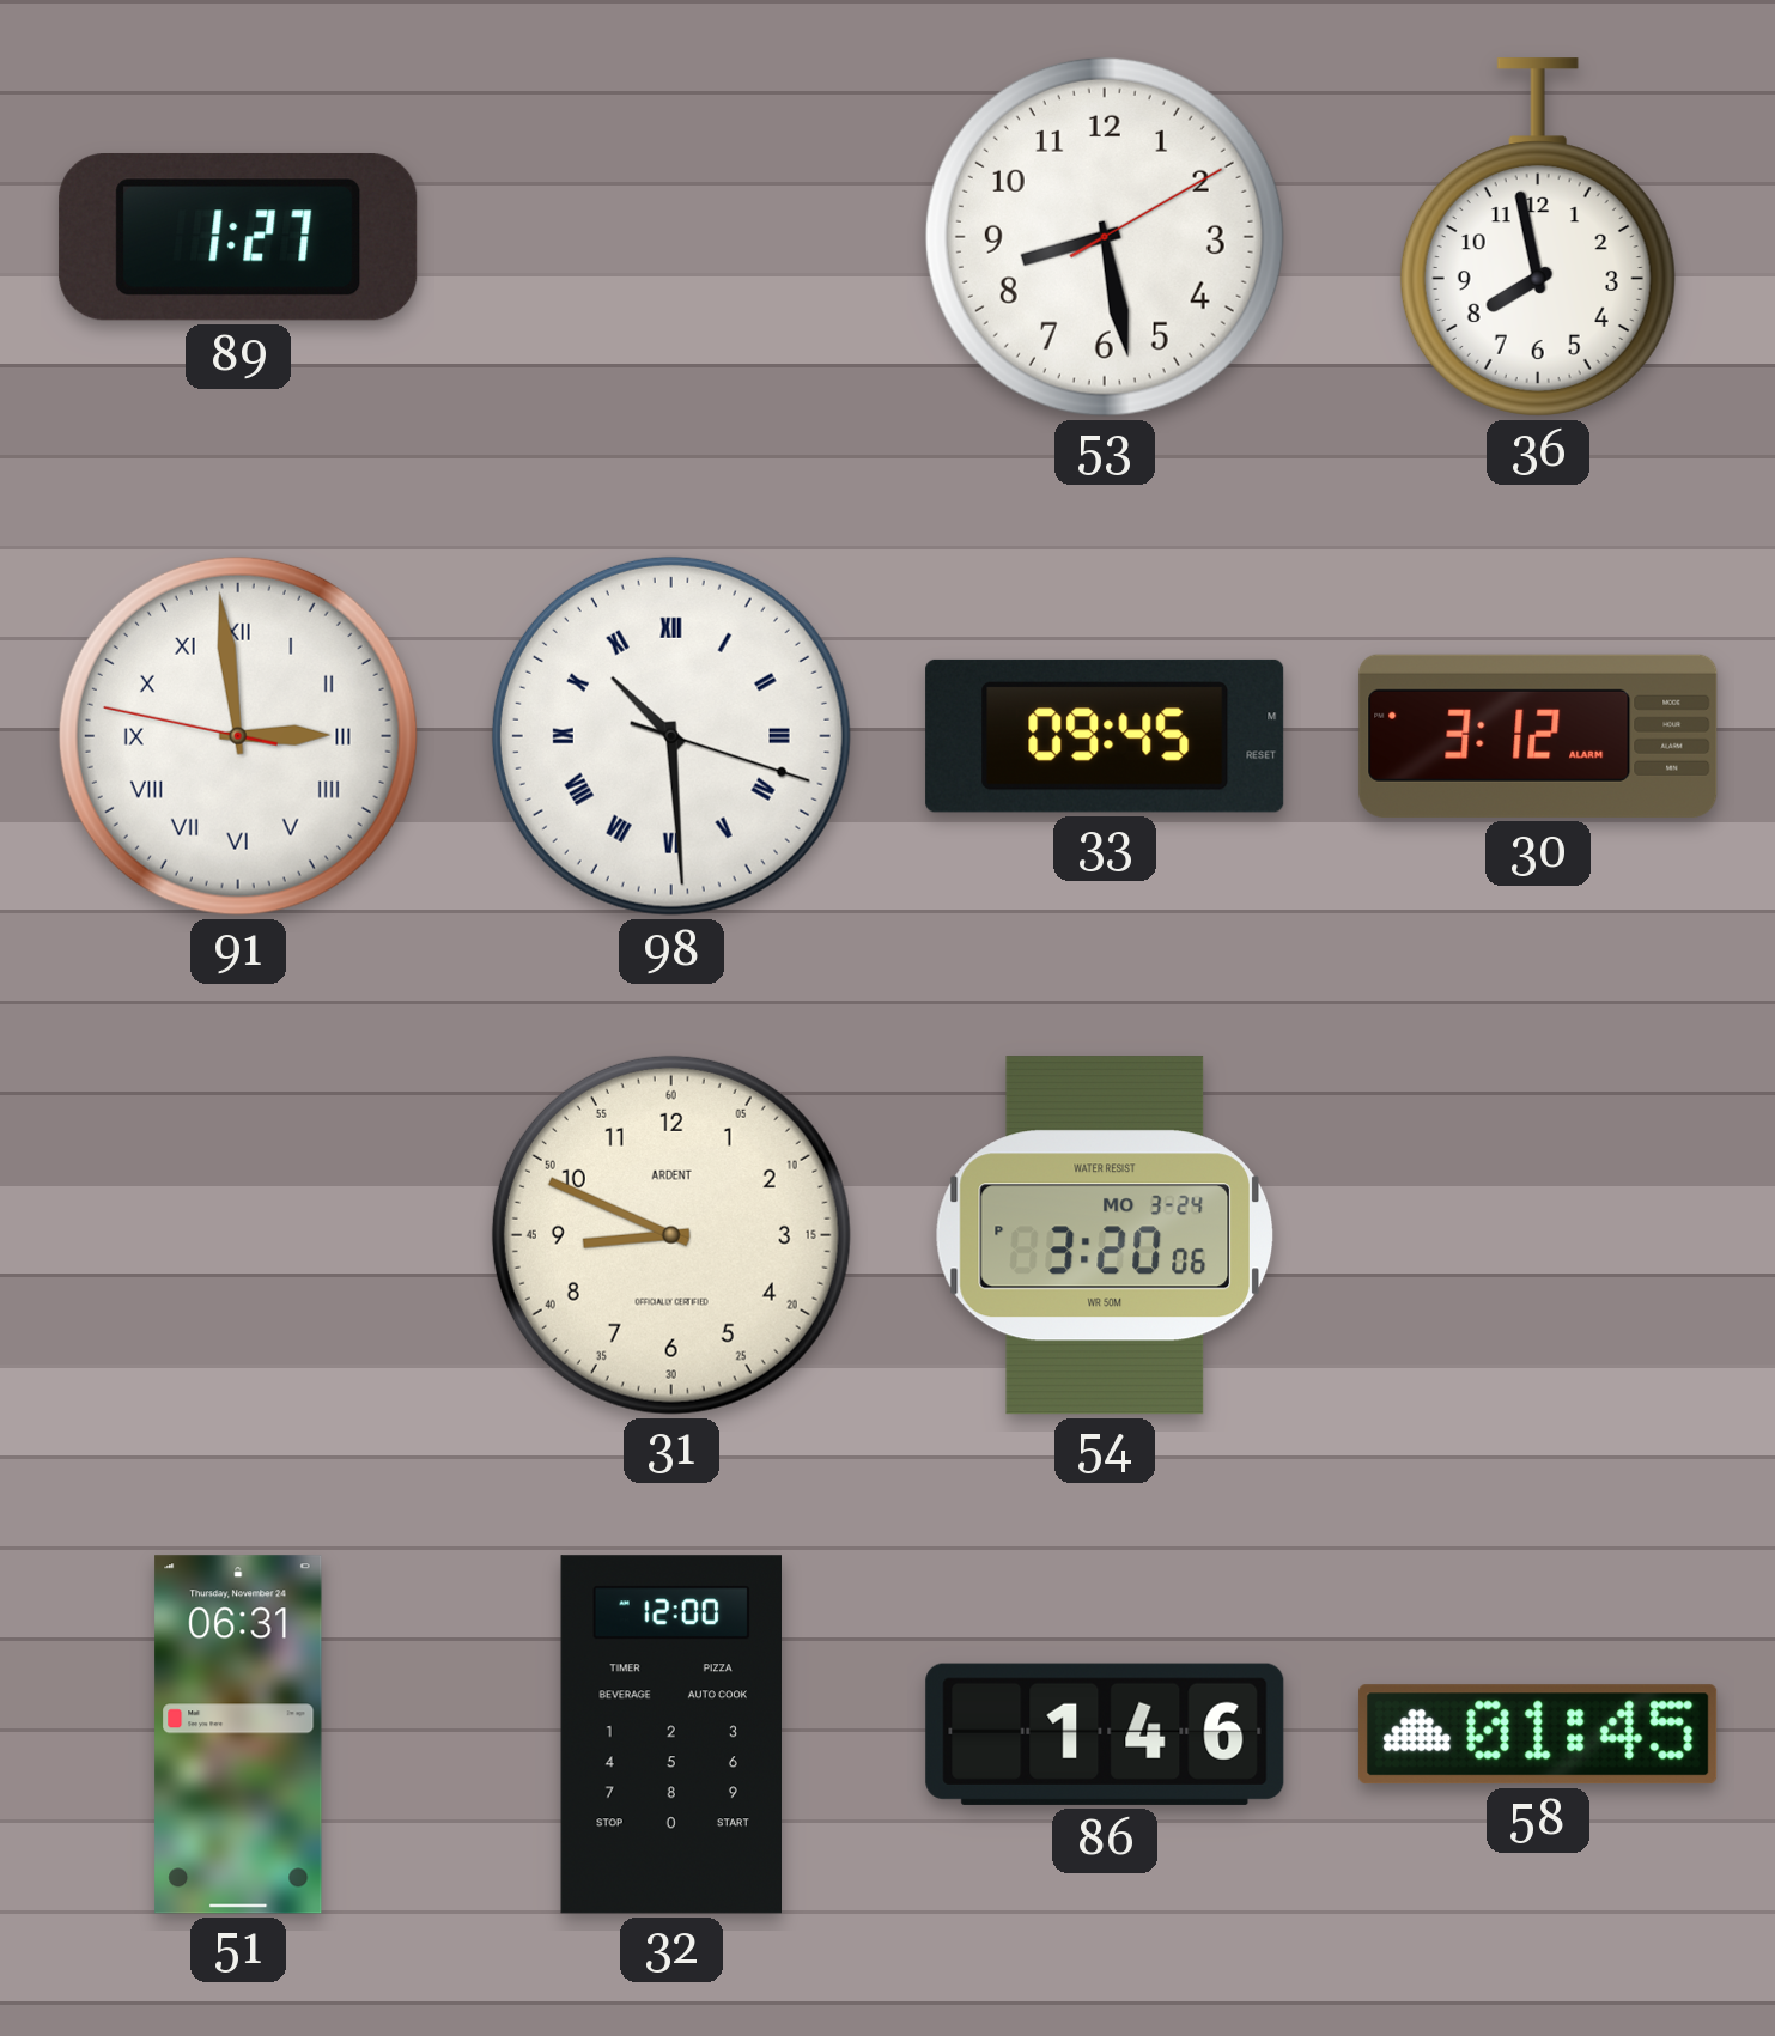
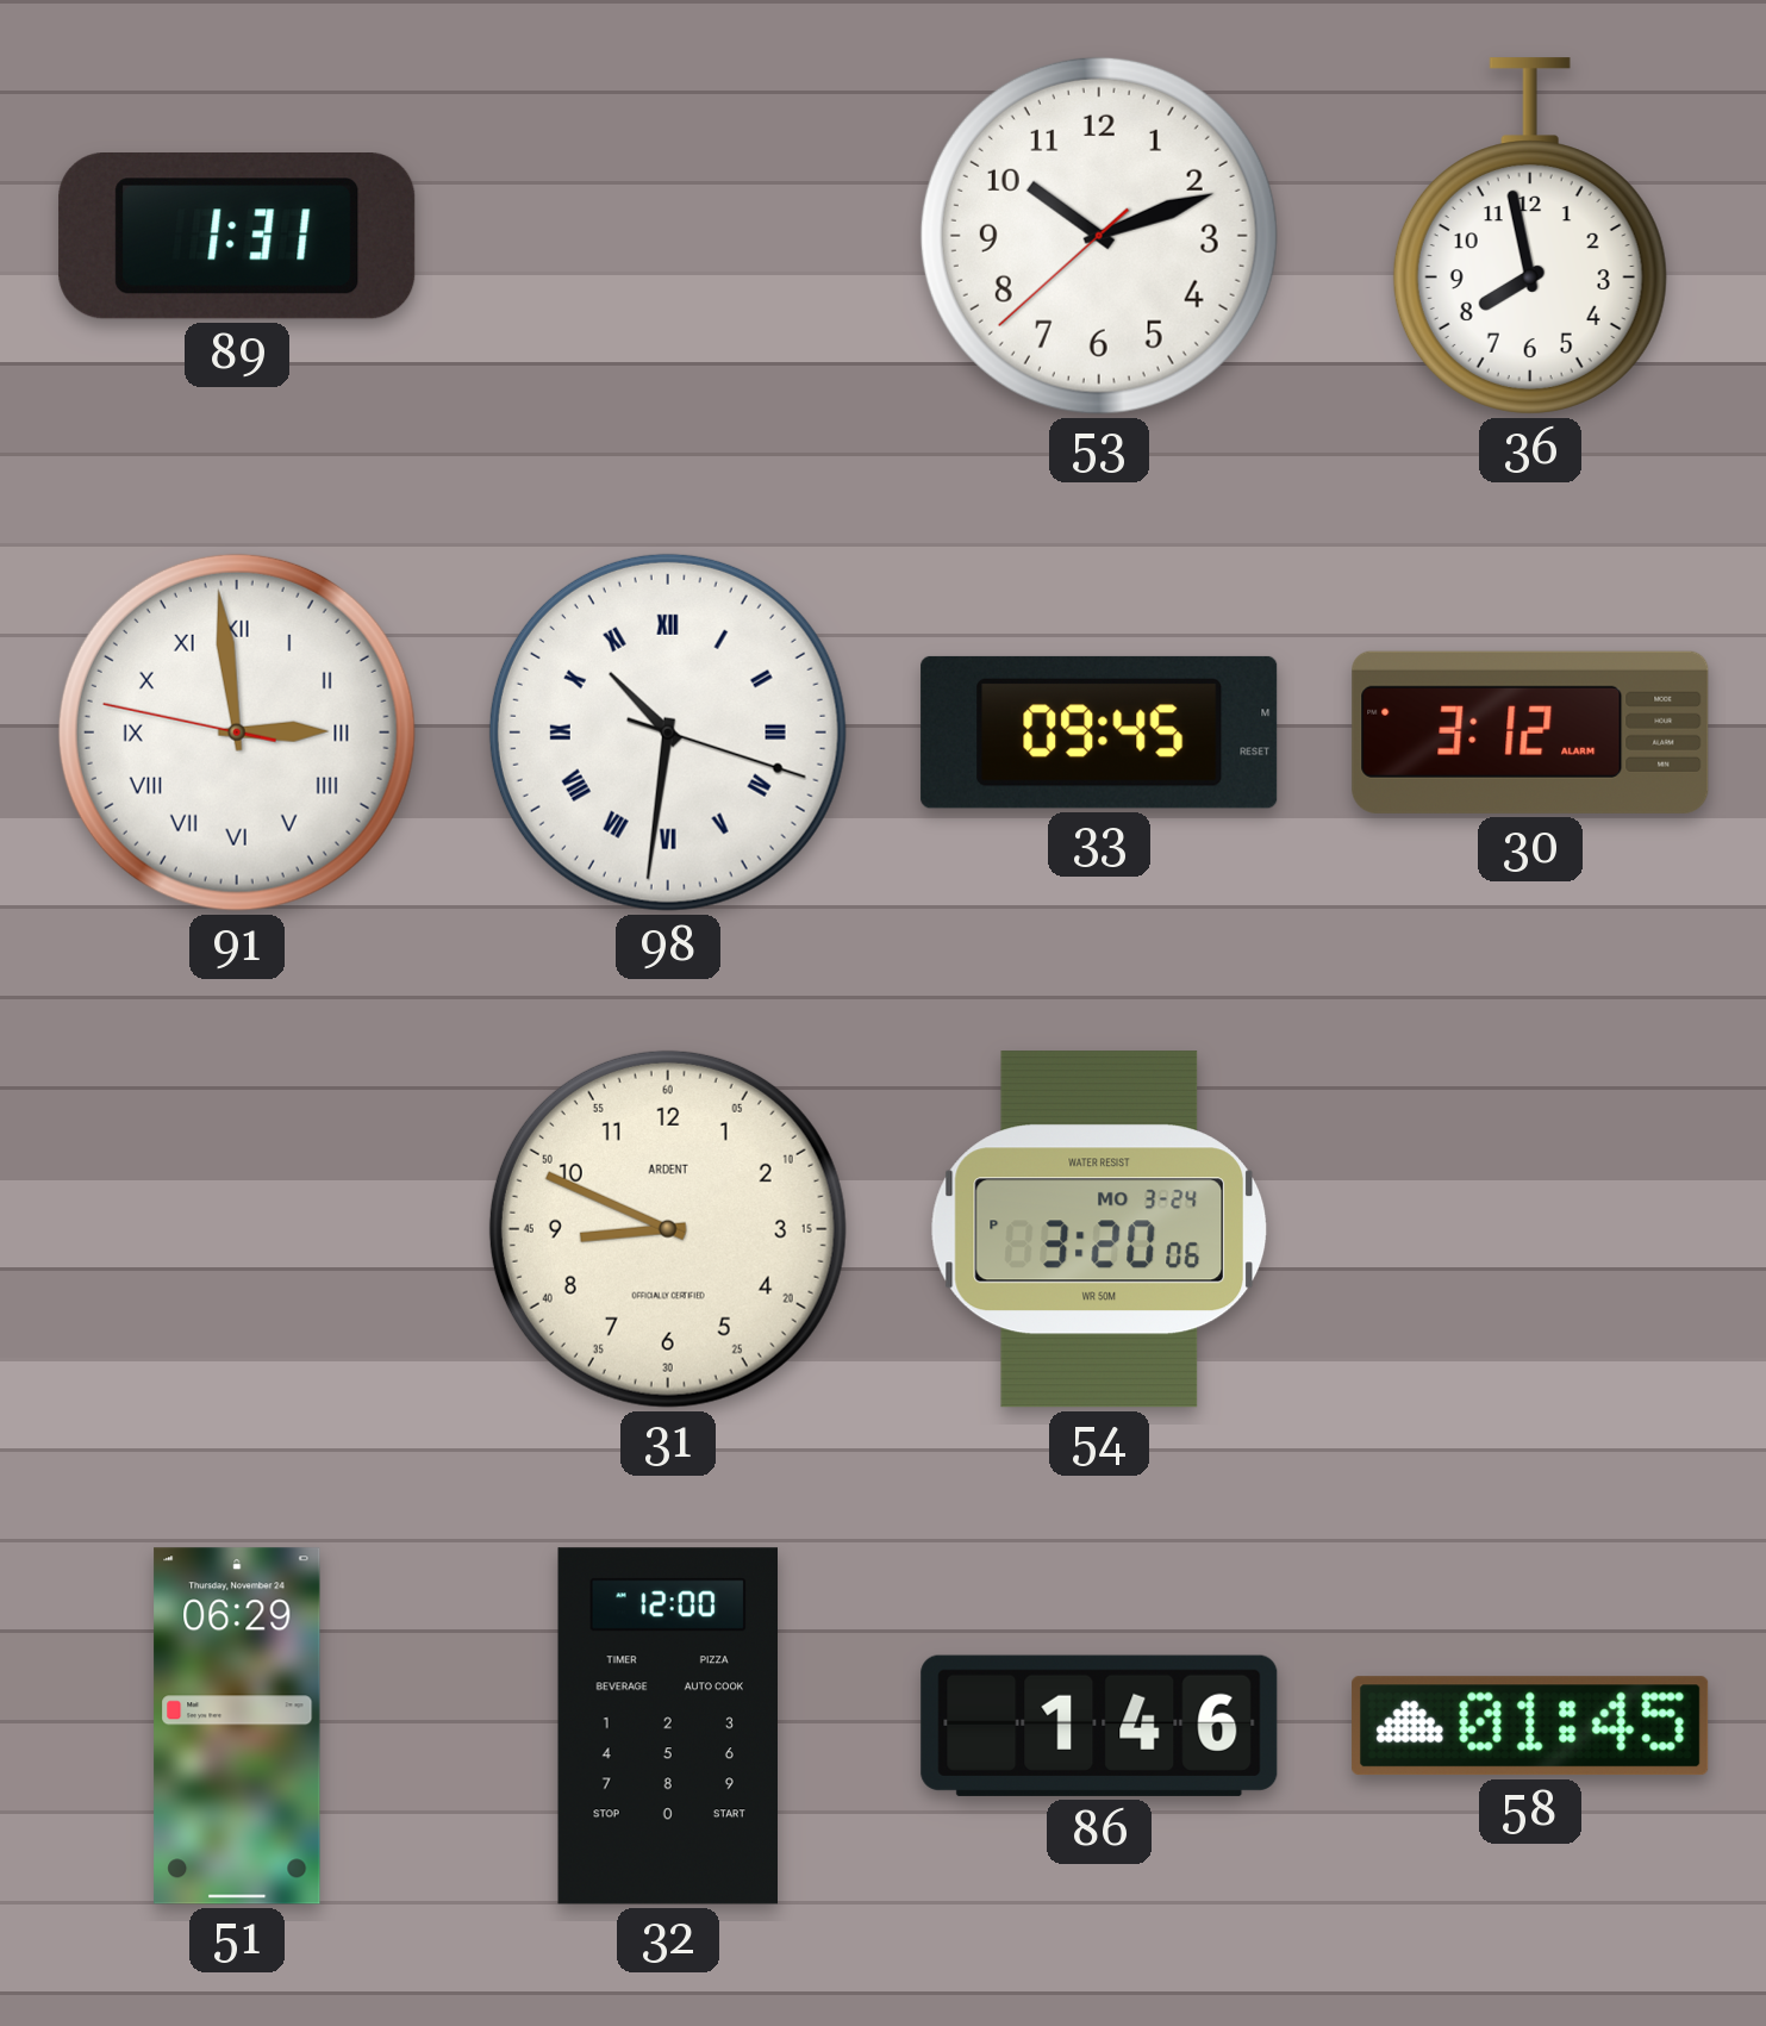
89: 1:27 -> 1:31
53: 8:28 -> 10:11
98: 10:29 -> 10:31
51: 06:31 -> 06:29
